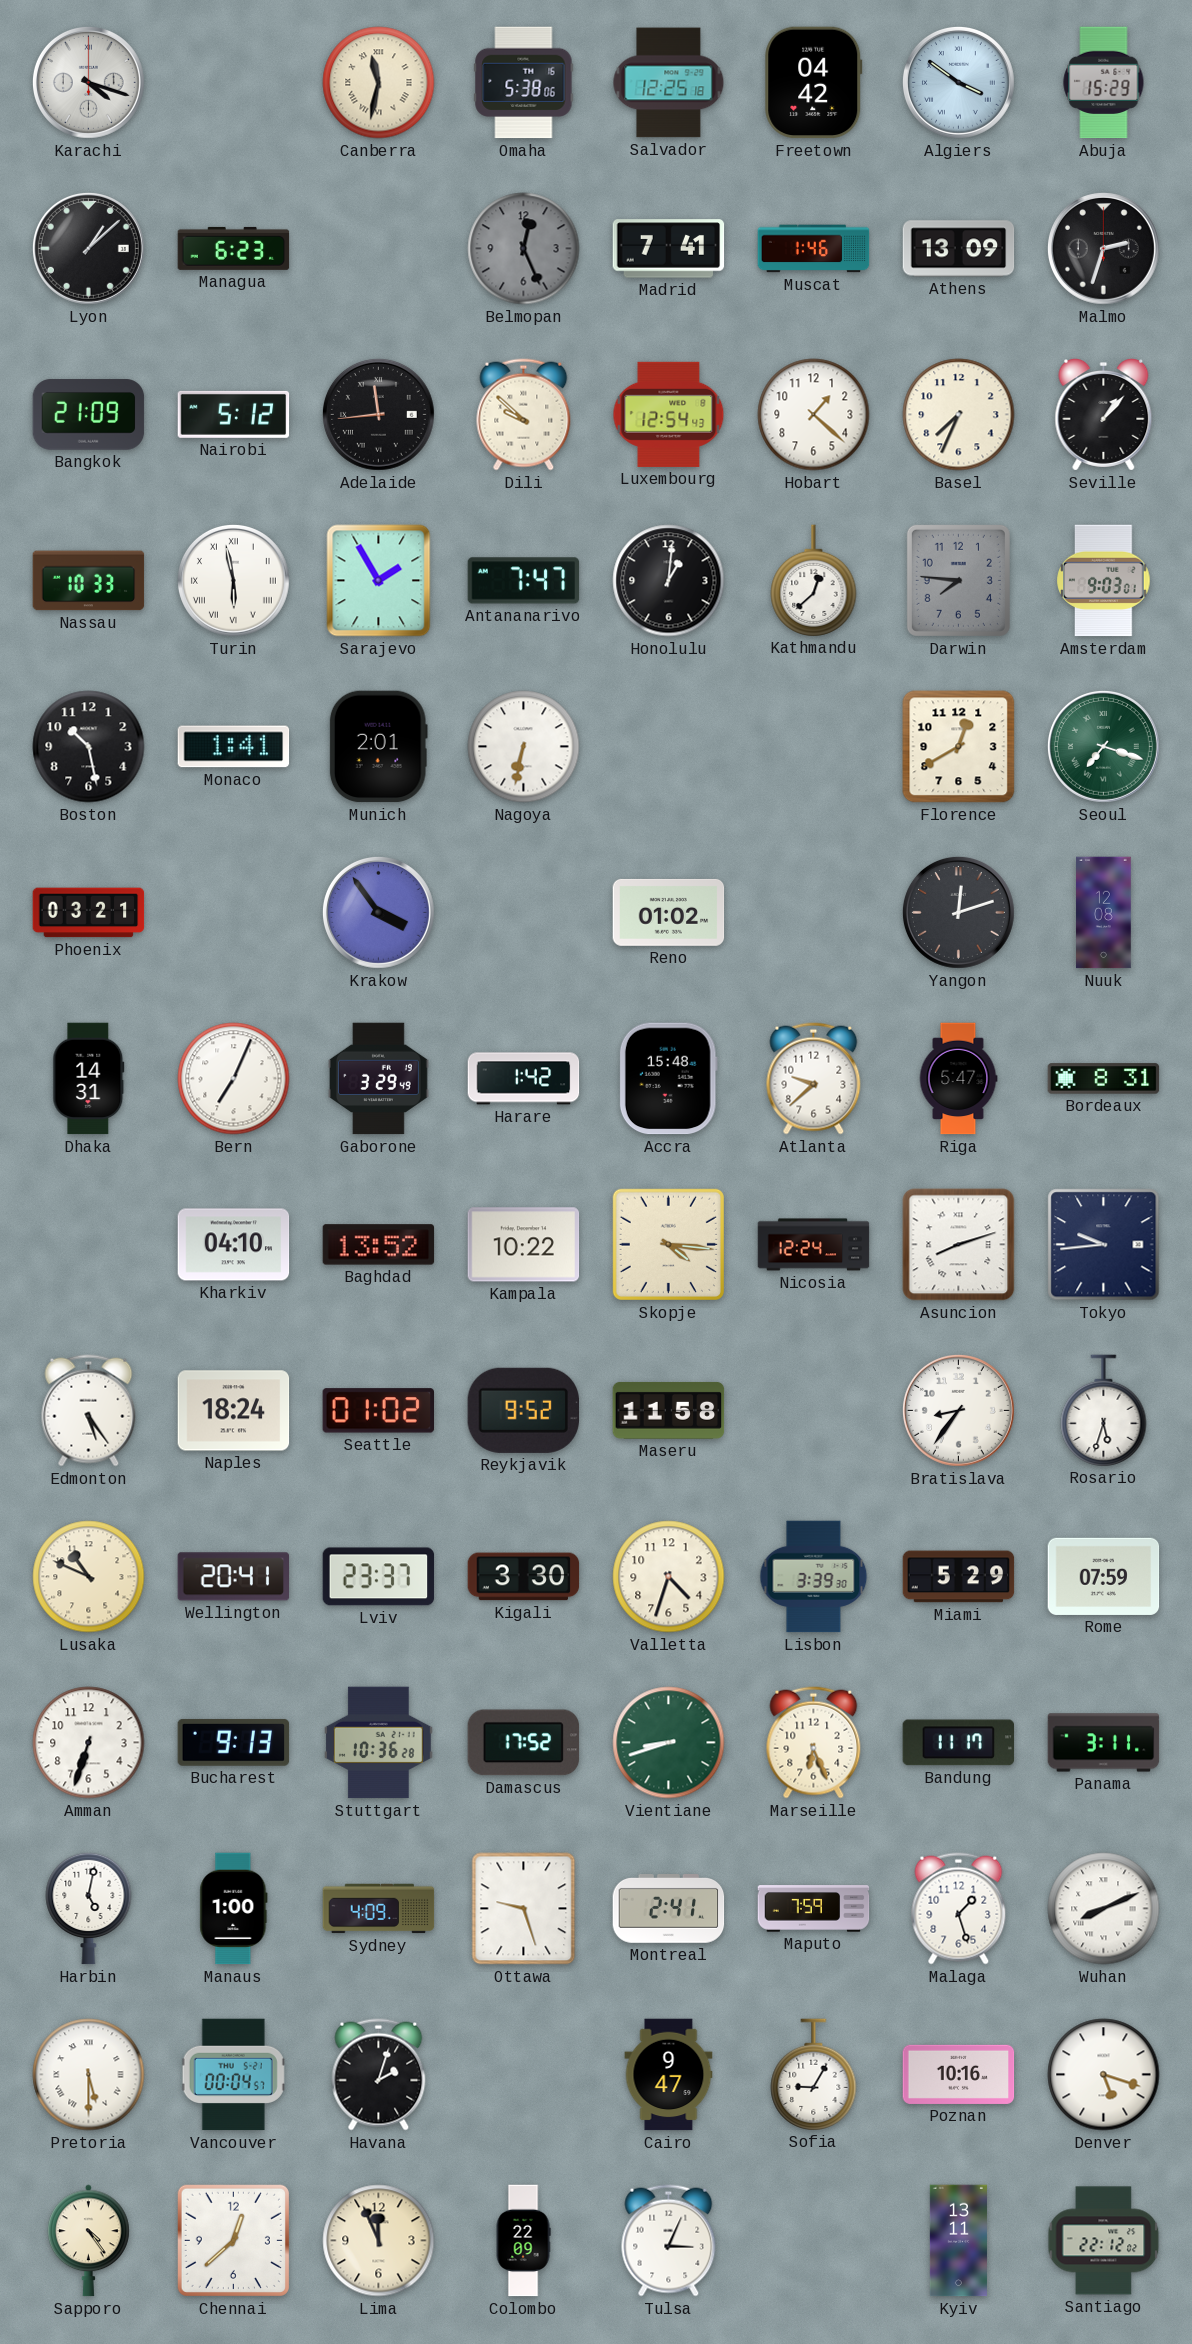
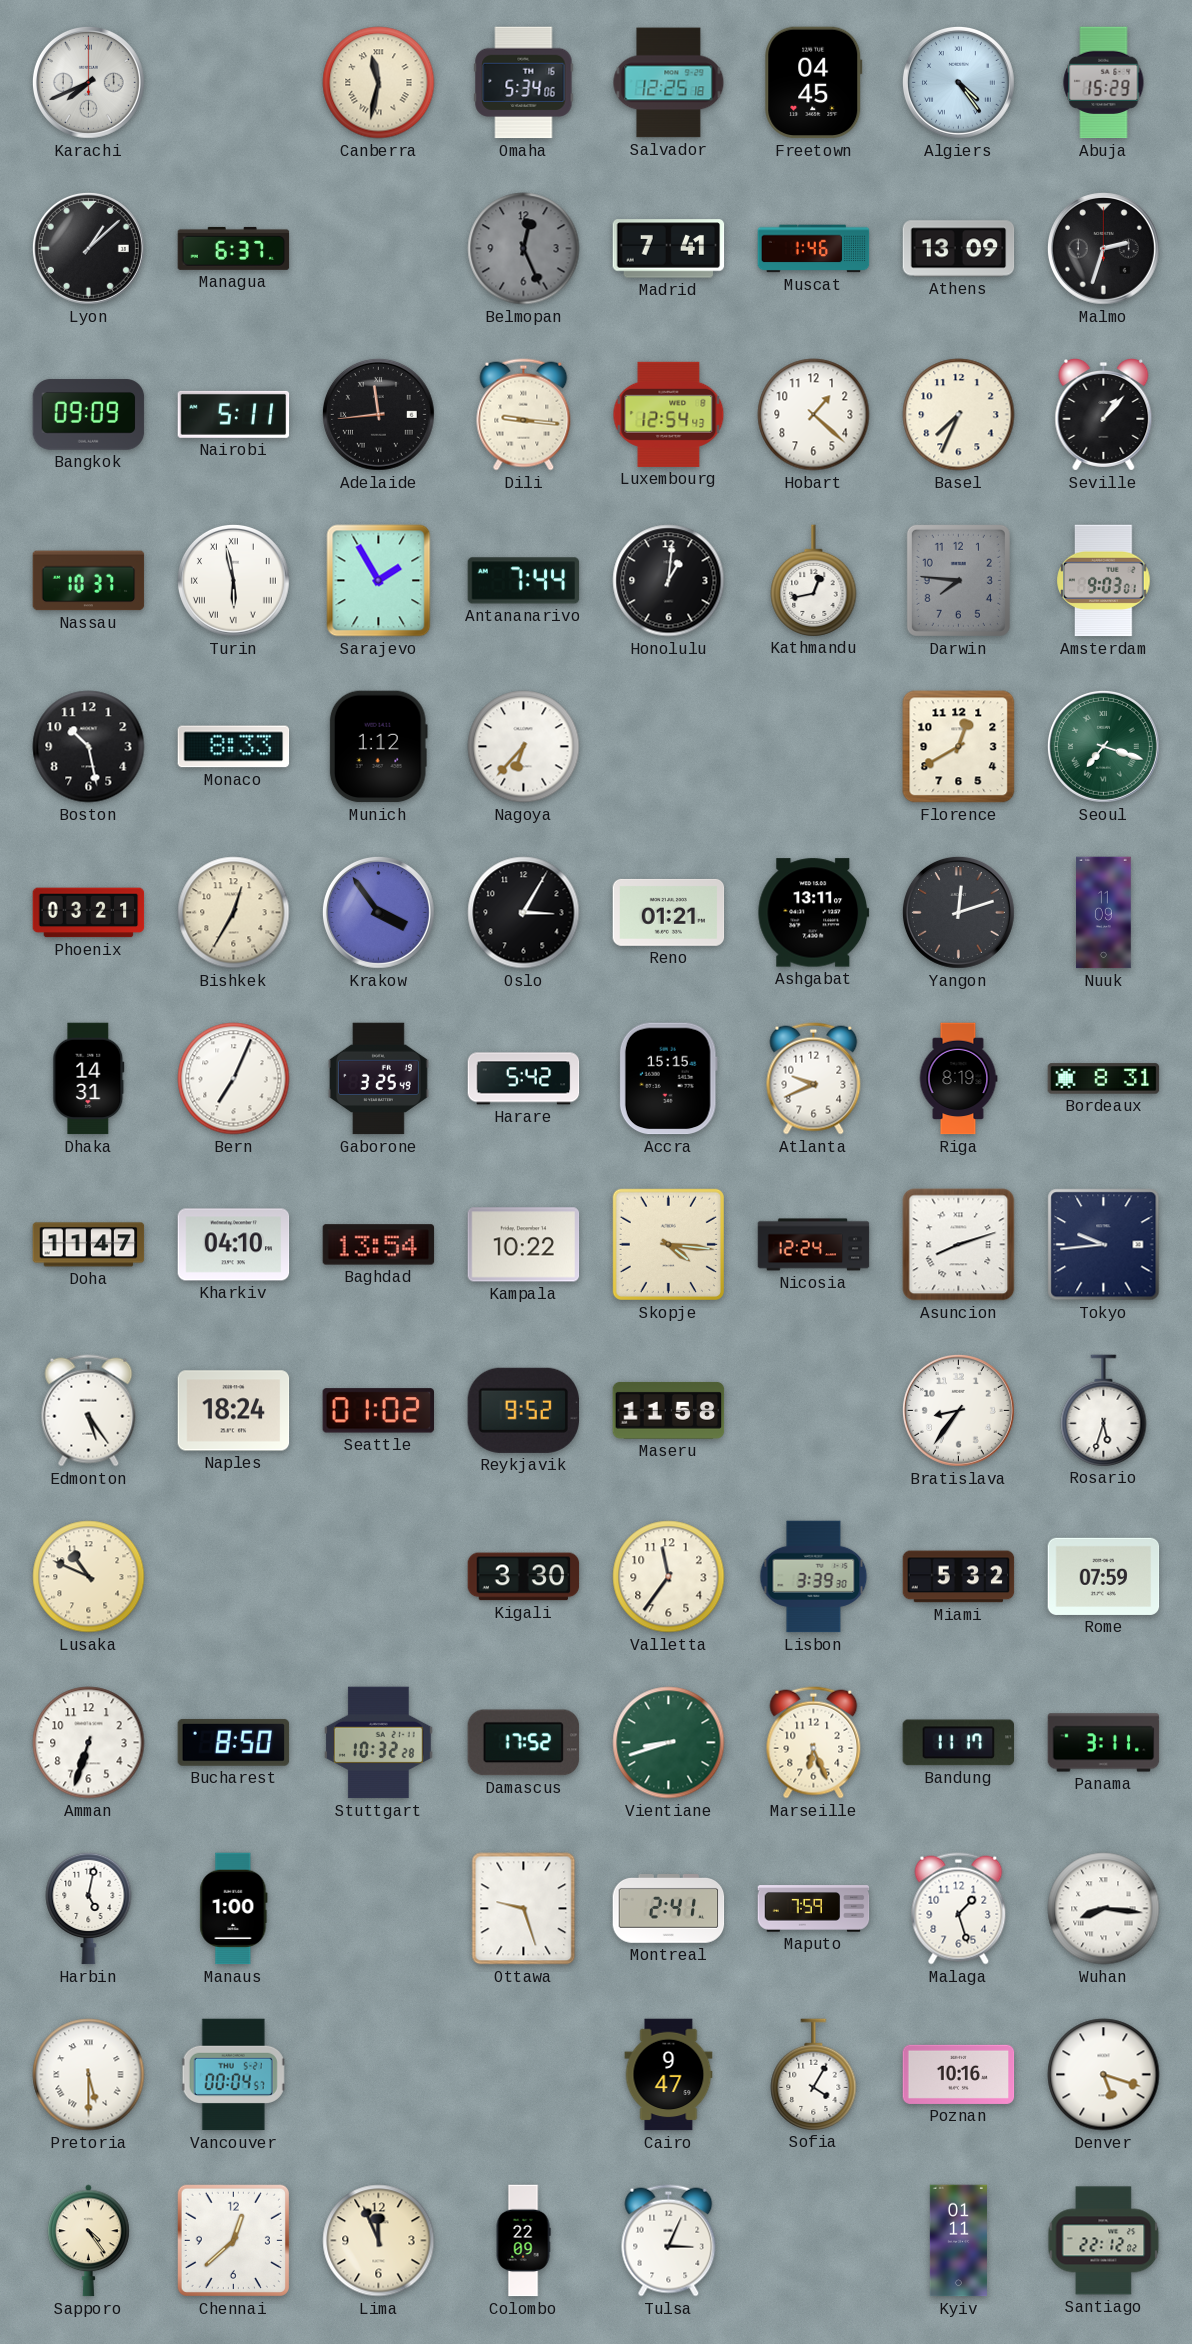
Karachi: 4:18 -> 7:41
Omaha: 5:38 -> 5:34
Freetown: 04:42 -> 04:45
Algiers: 3:51 -> 4:24
Managua: 6:23 -> 6:37
Bangkok: 21:09 -> 09:09
Nairobi: 5:12 -> 5:11
Dili: 9:52 -> 9:16
Nassau: 10:33 -> 10:37
Antananarivo: 7:47 -> 7:44
Kathmandu: 12:38 -> 12:43
Monaco: 1:41 -> 8:33
Munich: 2:01 -> 1:12
Nagoya: 6:32 -> 6:37
Bishkek: none -> 12:35
Oslo: none -> 3:05
Reno: 01:02 -> 01:21
Ashgabat: none -> 13:11
Nuuk: 12:08 -> 11:09
Gaborone: 3:29 -> 3:25
Harare: 1:42 -> 5:42
Accra: 15:48 -> 15:15
Atlanta: 9:38 -> 9:41
Riga: 5:47 -> 8:19
Doha: none -> 11:47
Baghdad: 13:52 -> 13:54
Wellington: 20:41 -> none
Lviv: 23:37 -> none
Valletta: 4:33 -> 11:36
Miami: 5:29 -> 5:32
Bucharest: 9:13 -> 8:50
Stuttgart: 10:36 -> 10:32
Sydney: 4:09 -> none
Wuhan: 8:11 -> 8:16
Havana: 2:03 -> none
Sofia: 9:05 -> 4:05
Kyiv: 13:11 -> 01:11
